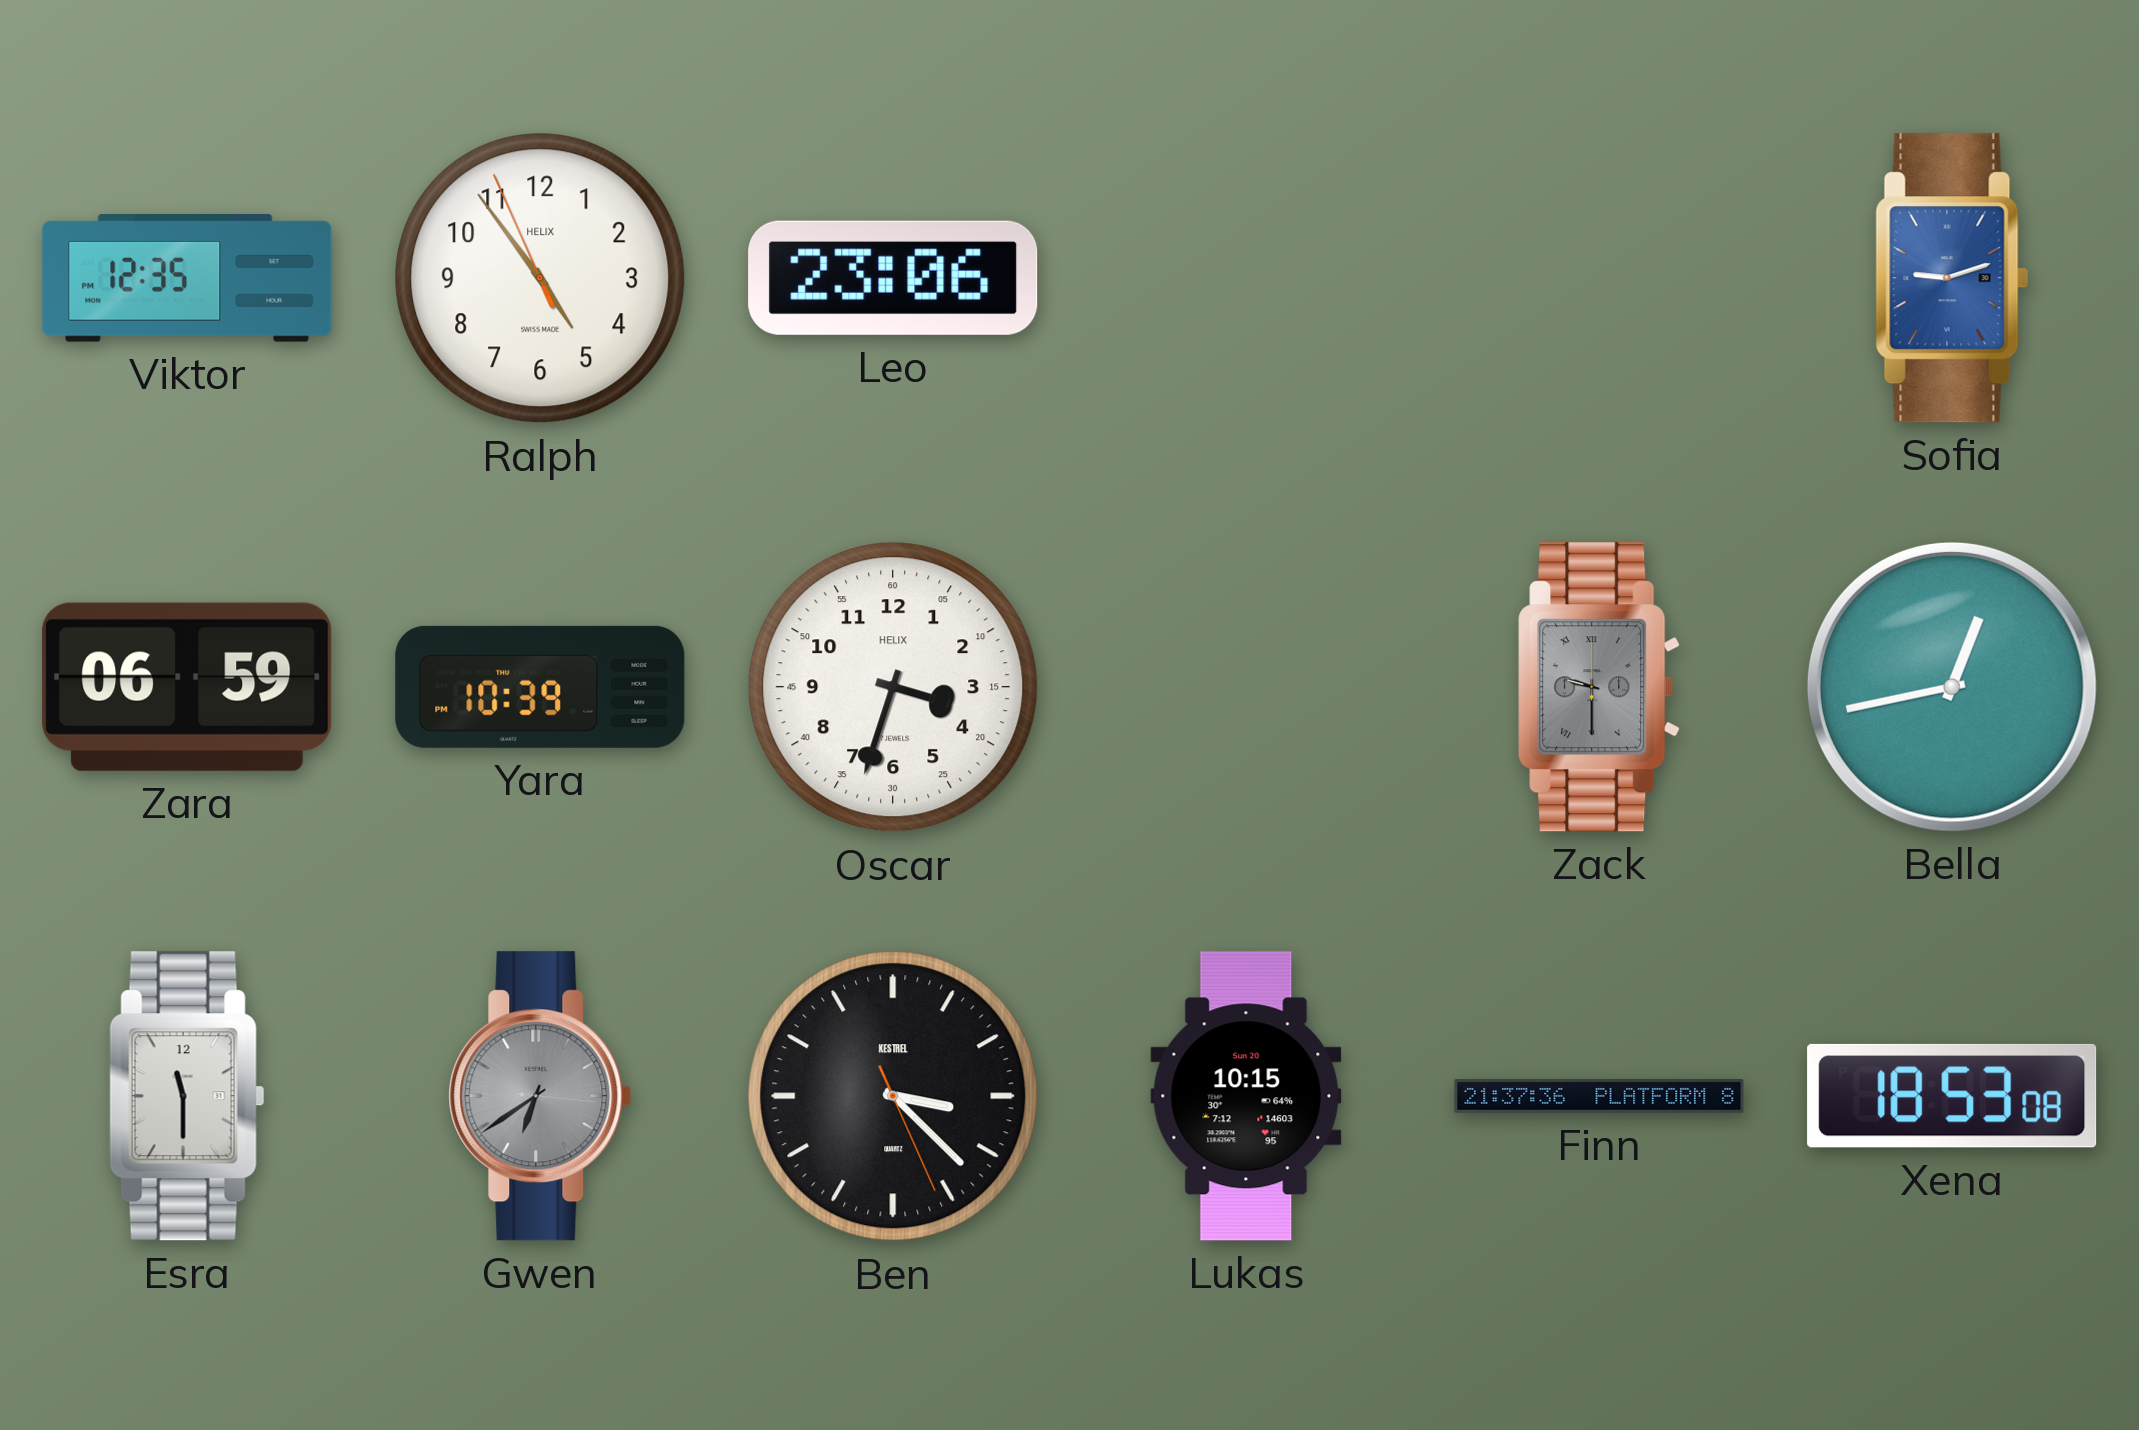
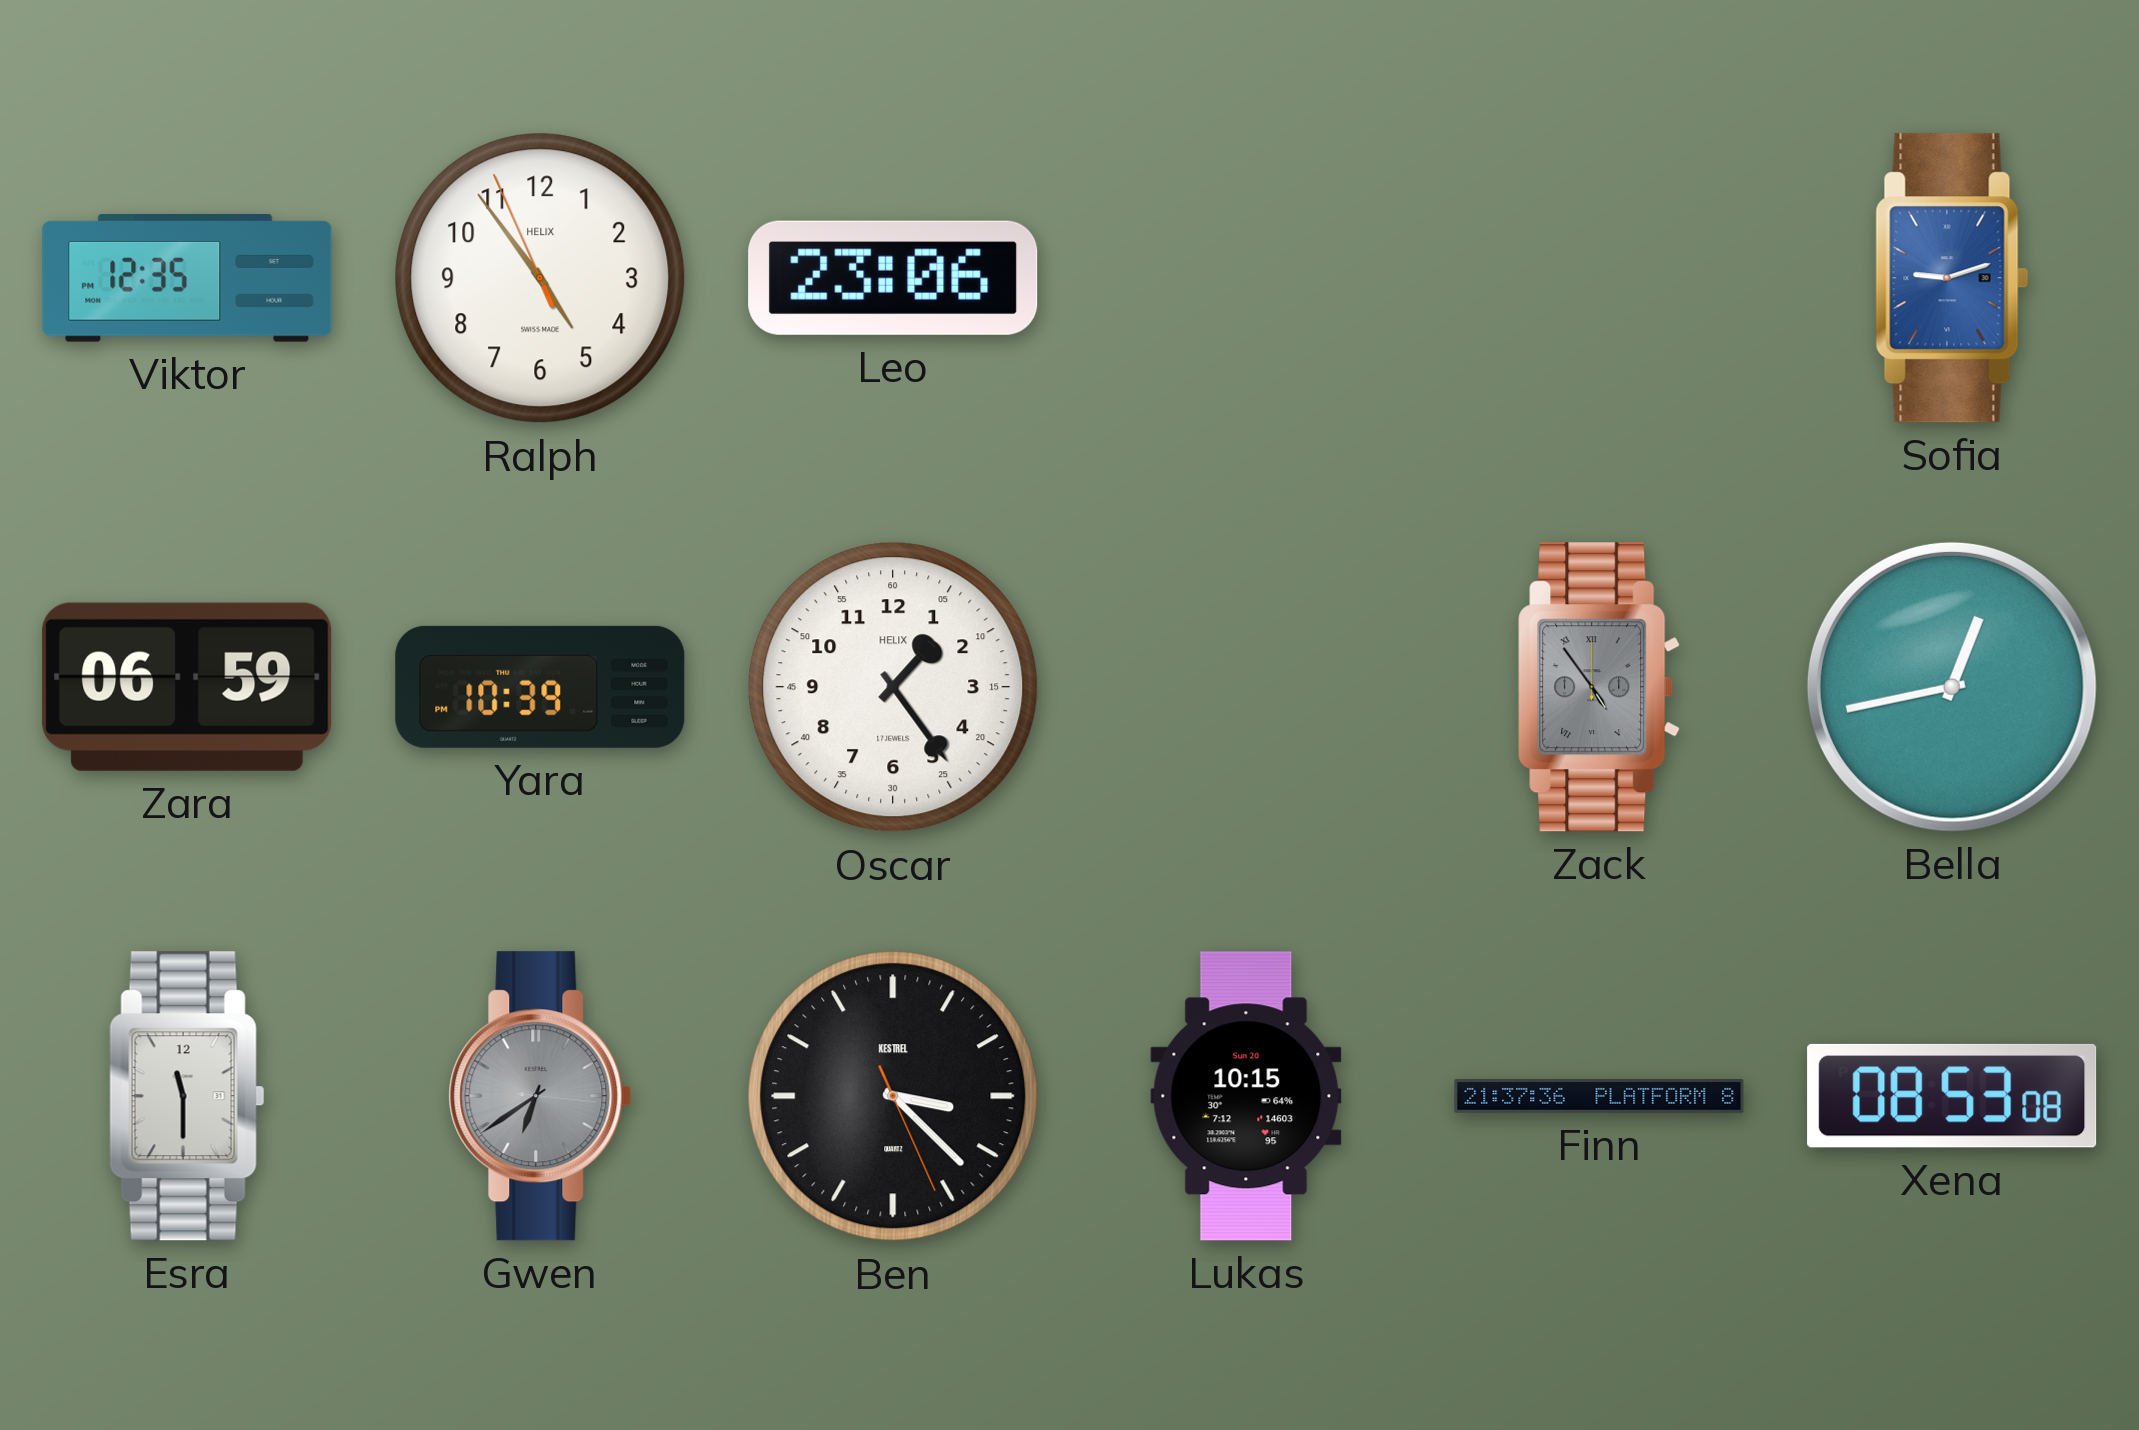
Oscar: 3:33 -> 1:24
Zack: 9:30 -> 4:54
Xena: 18:53 -> 08:53
